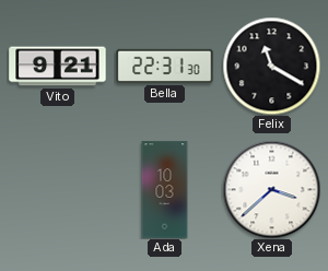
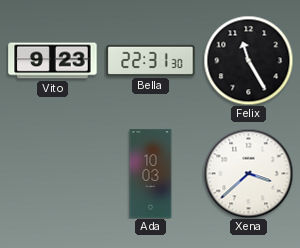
Vito: 9:21 -> 9:23
Felix: 11:20 -> 11:25
